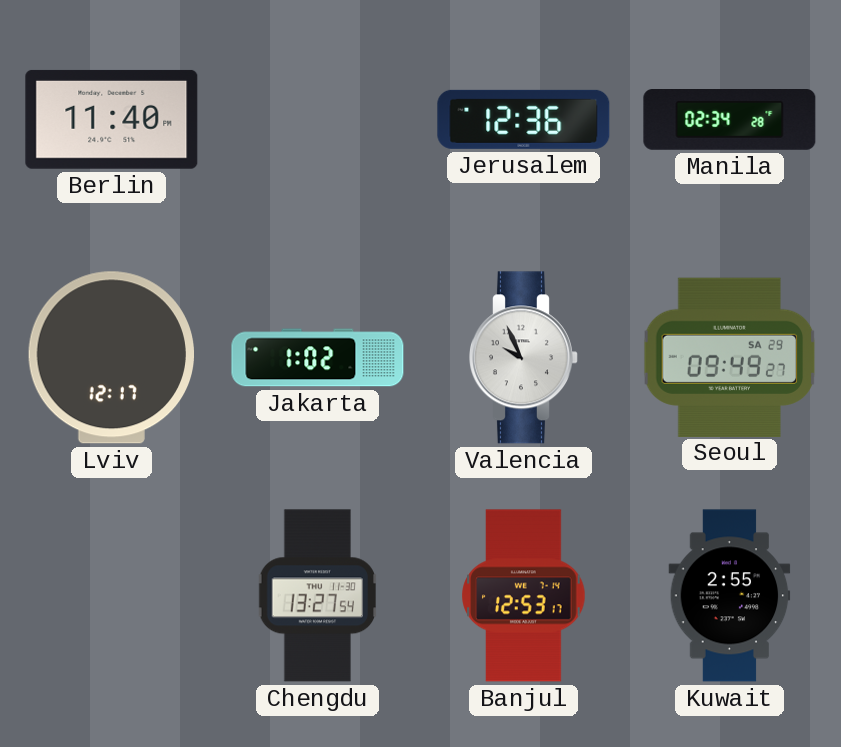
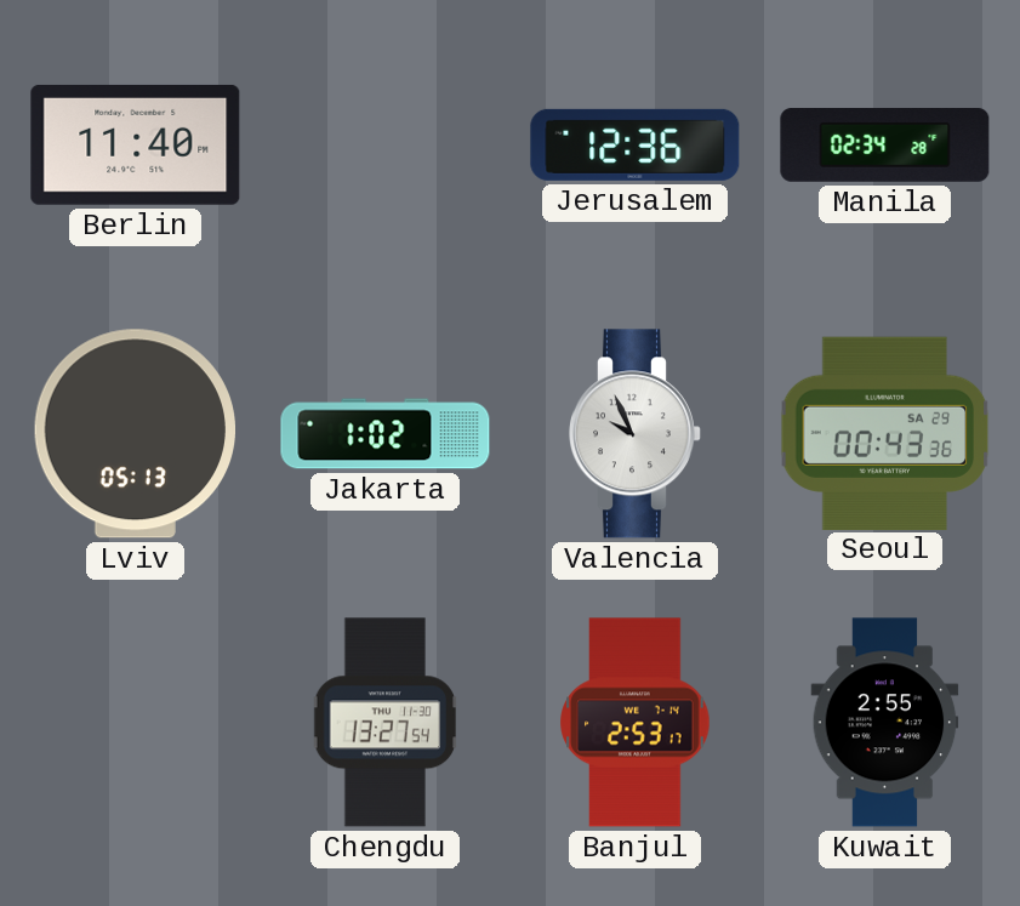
Lviv: 12:17 -> 05:13
Seoul: 09:49 -> 00:43
Banjul: 12:53 -> 2:53
